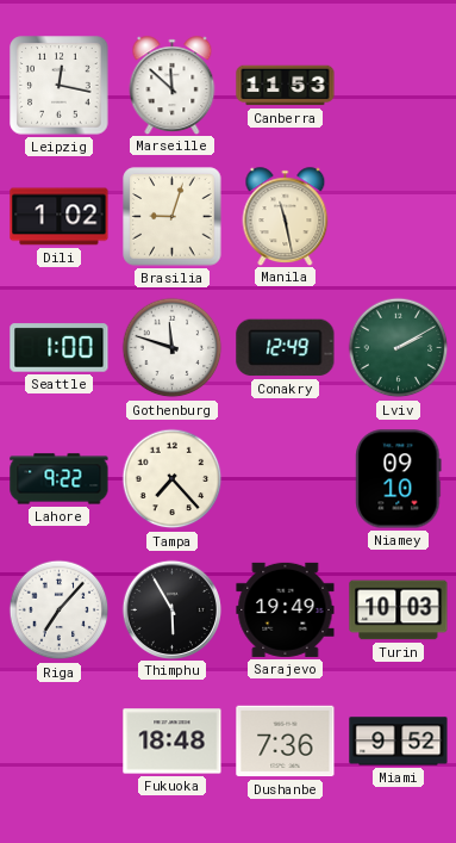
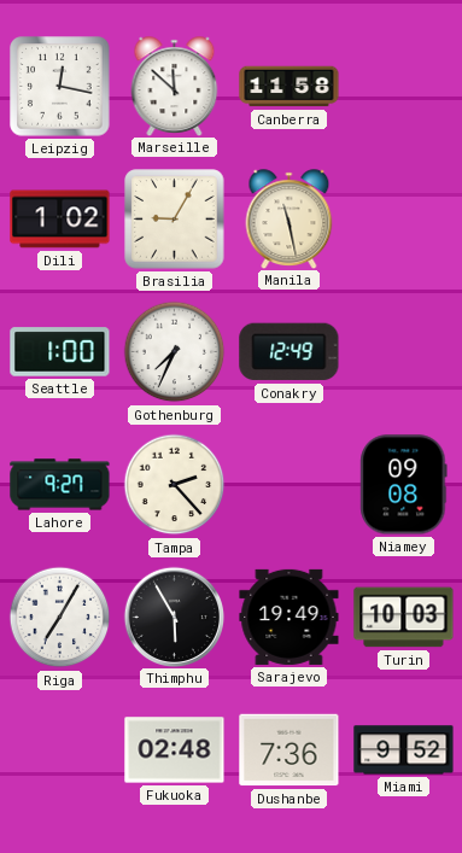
Canberra: 11:53 -> 11:58
Brasilia: 9:03 -> 9:05
Gothenburg: 11:48 -> 7:34
Lviv: 2:10 -> none
Lahore: 9:22 -> 9:27
Tampa: 7:23 -> 2:23
Niamey: 09:10 -> 09:08
Riga: 7:07 -> 7:05
Fukuoka: 18:48 -> 02:48
